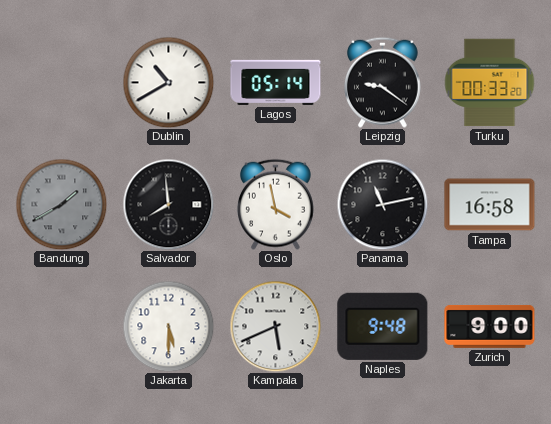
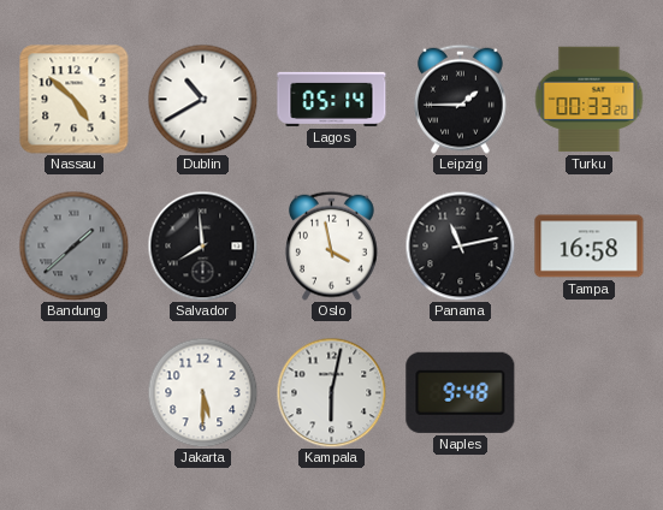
Nassau: none -> 4:52
Leipzig: 9:21 -> 1:45
Bandung: 1:40 -> 1:38
Kampala: 5:41 -> 6:02
Zurich: 9:00 -> none
